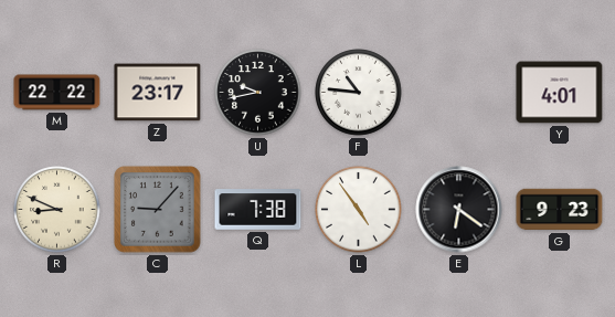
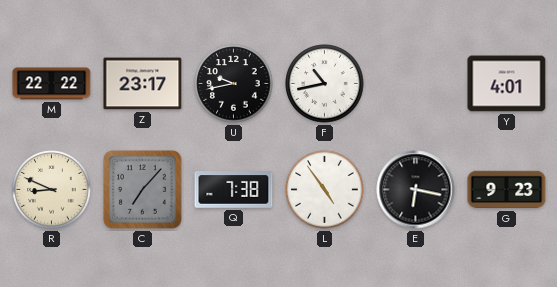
F: 10:46 -> 10:43
C: 9:07 -> 7:07
E: 6:21 -> 6:17
